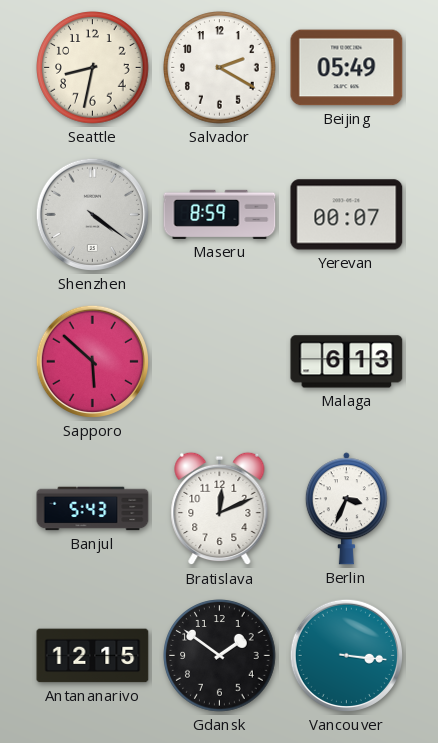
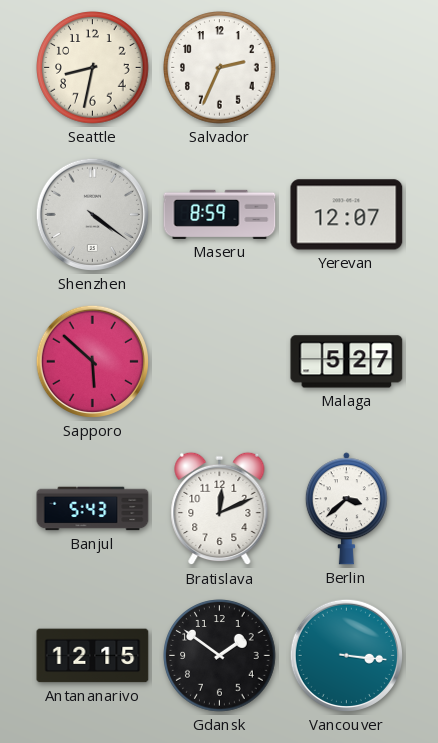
Salvador: 2:20 -> 2:34
Beijing: 05:49 -> none
Yerevan: 00:07 -> 12:07
Malaga: 6:13 -> 5:27
Berlin: 3:34 -> 3:38
